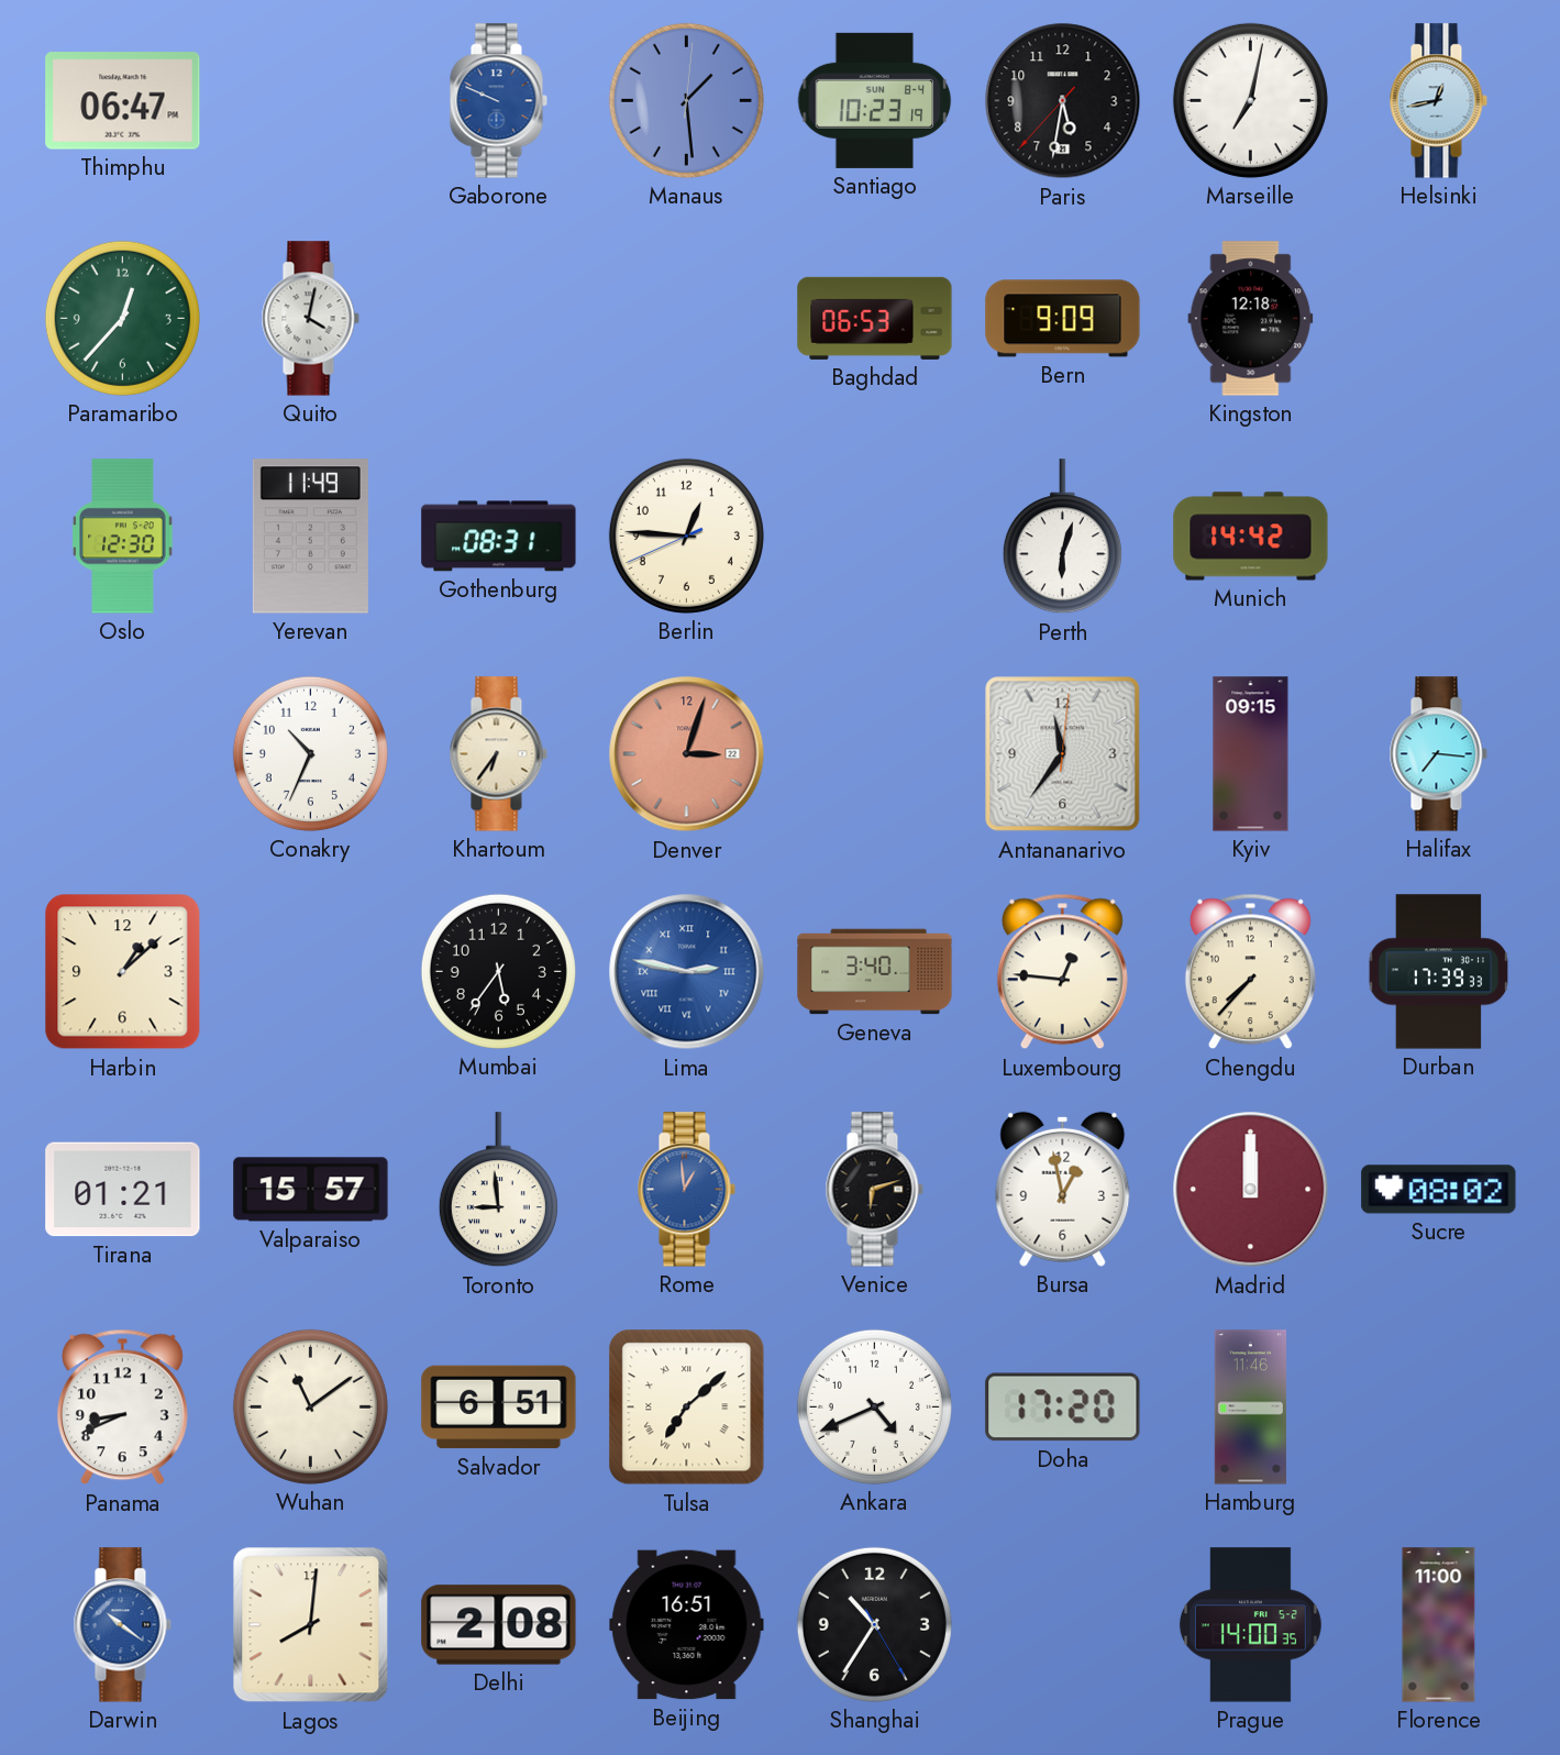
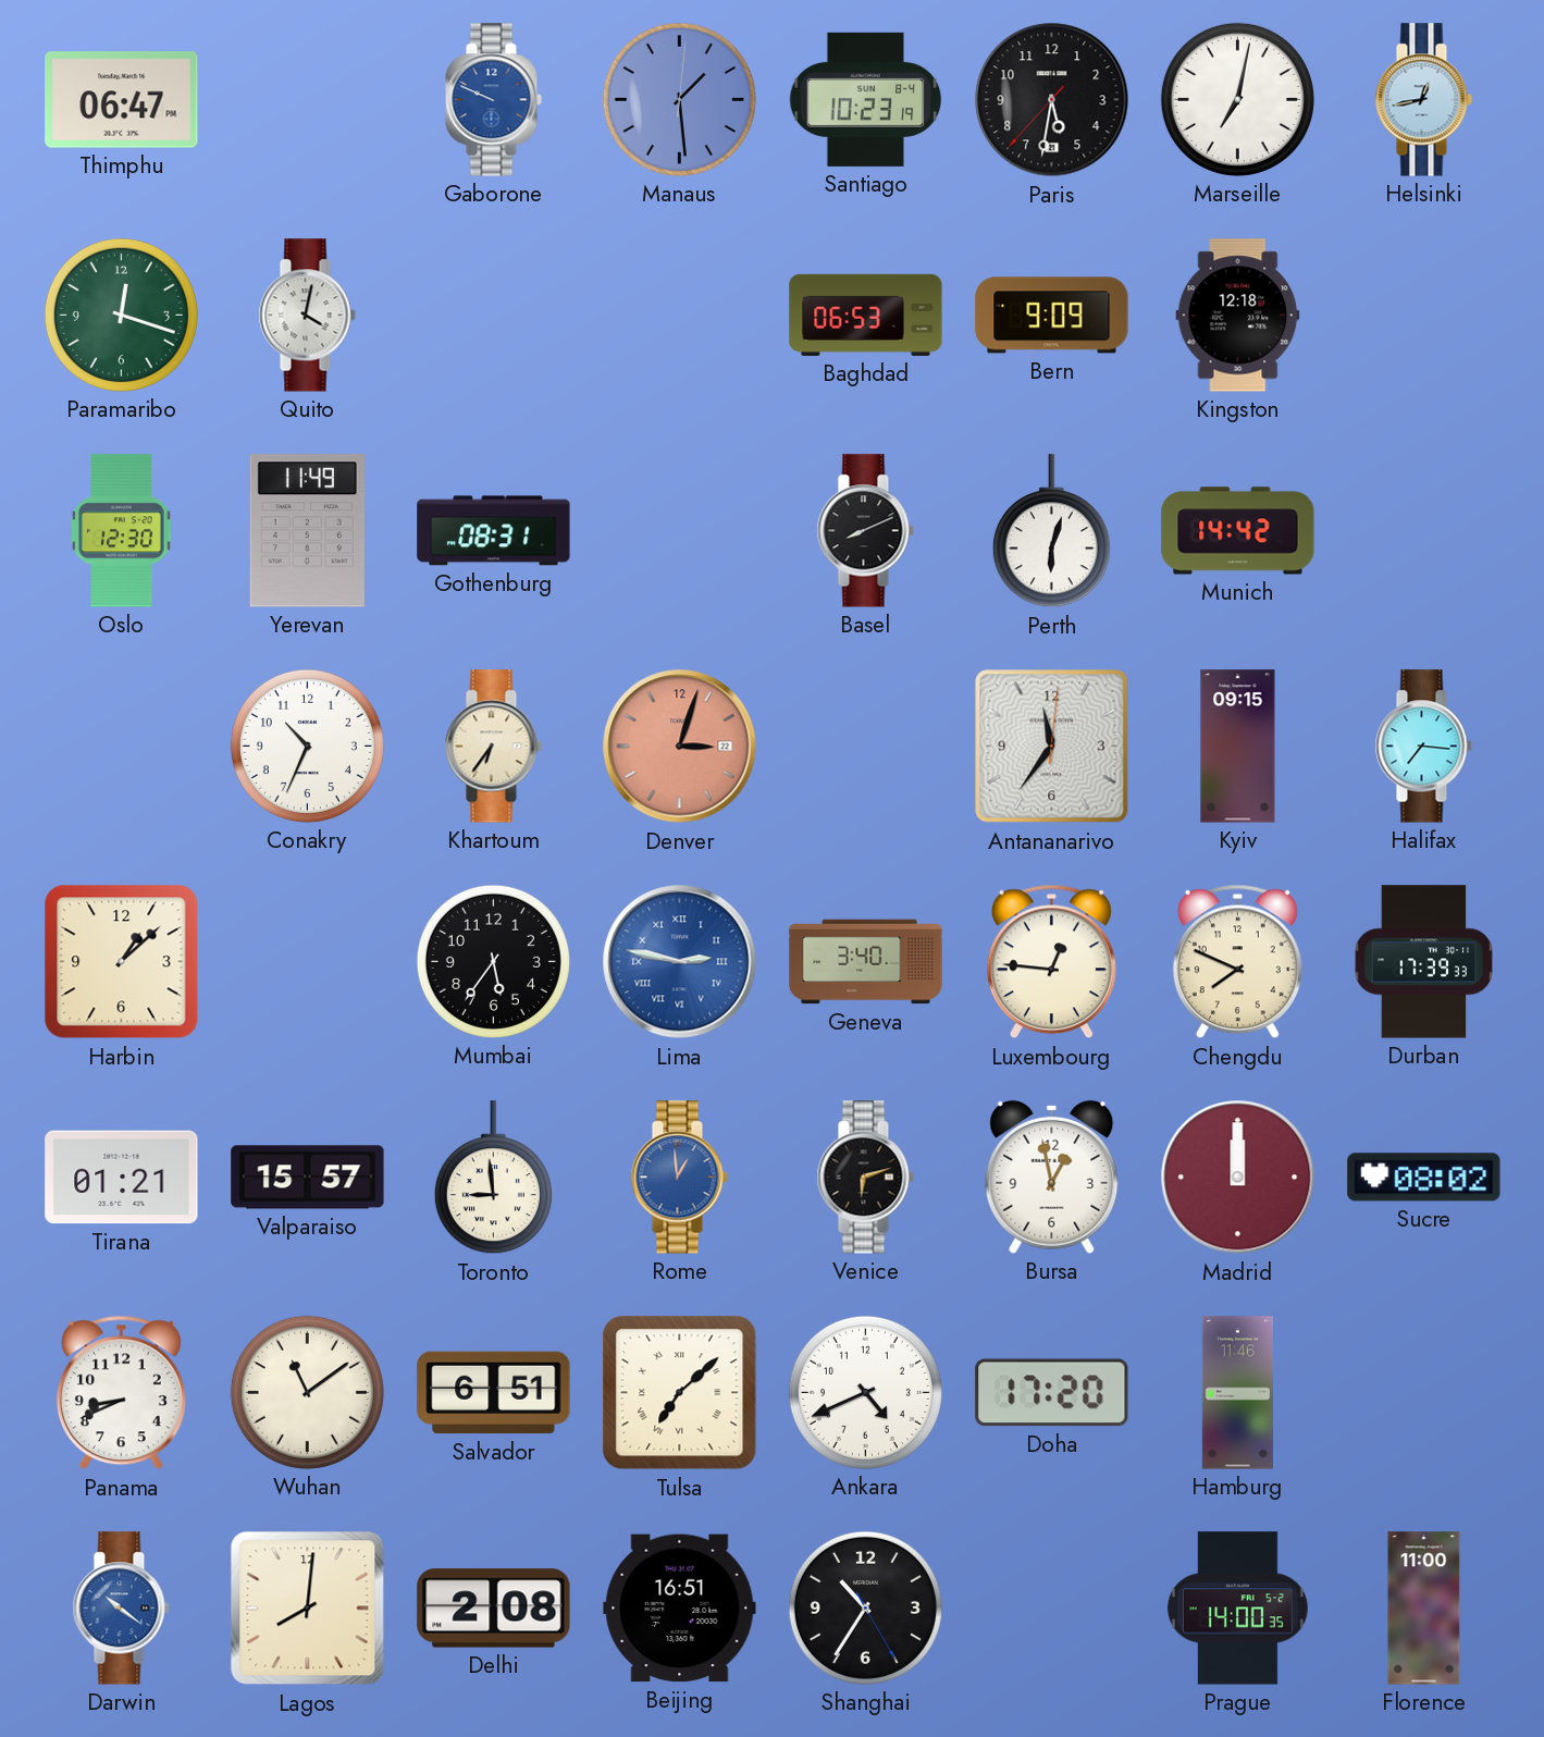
Paramaribo: 12:37 -> 12:18
Berlin: 12:45 -> none
Basel: none -> 8:11
Chengdu: 7:37 -> 7:49
